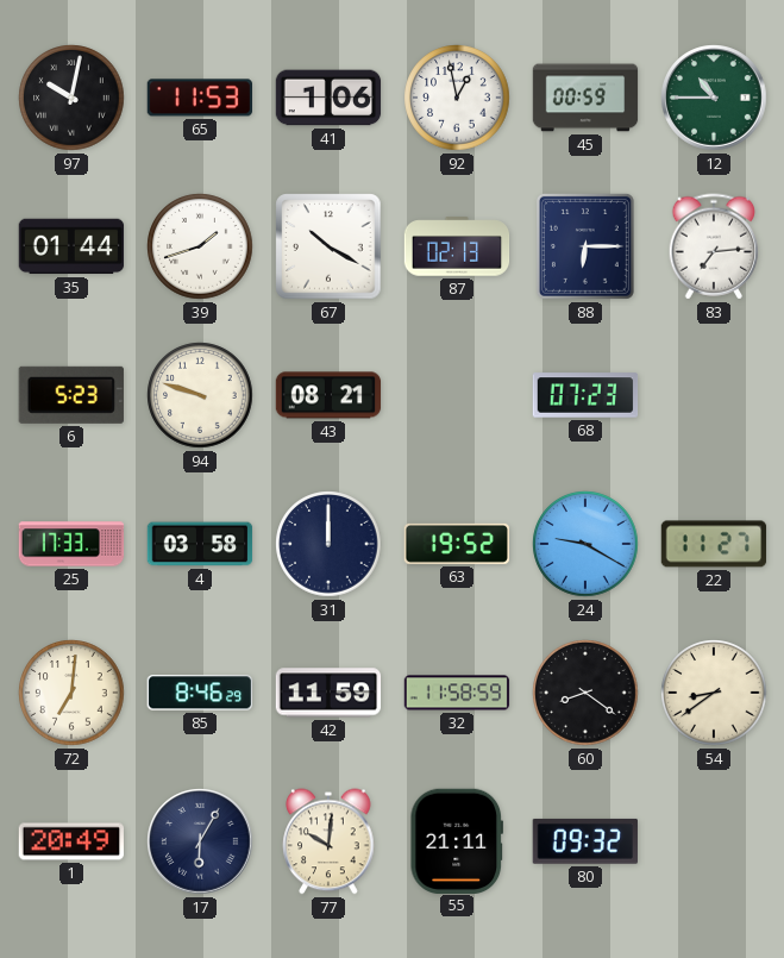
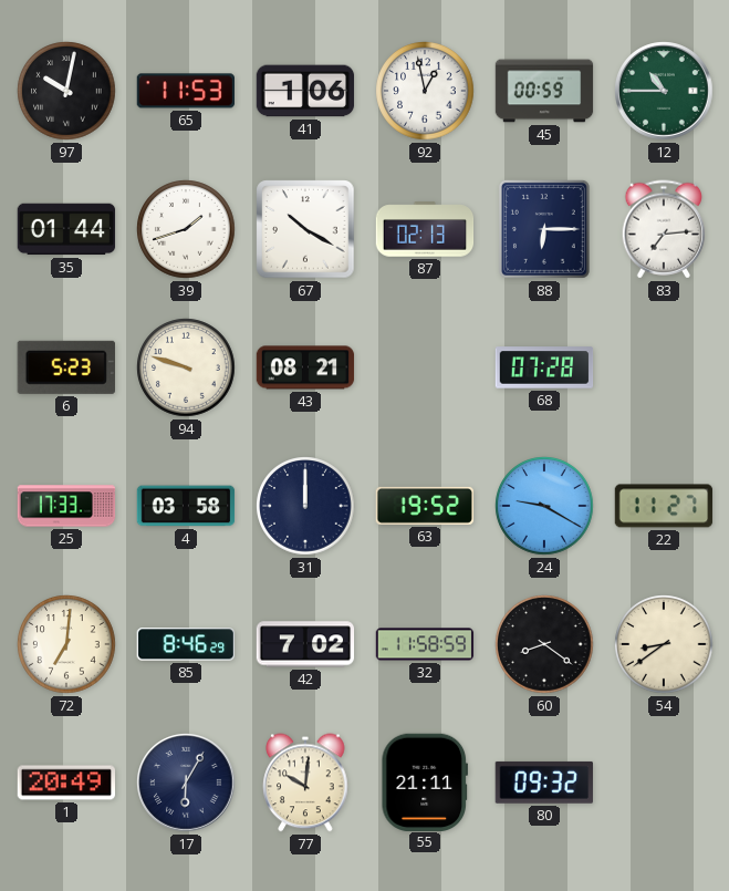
68: 07:23 -> 07:28
42: 11:59 -> 7:02
